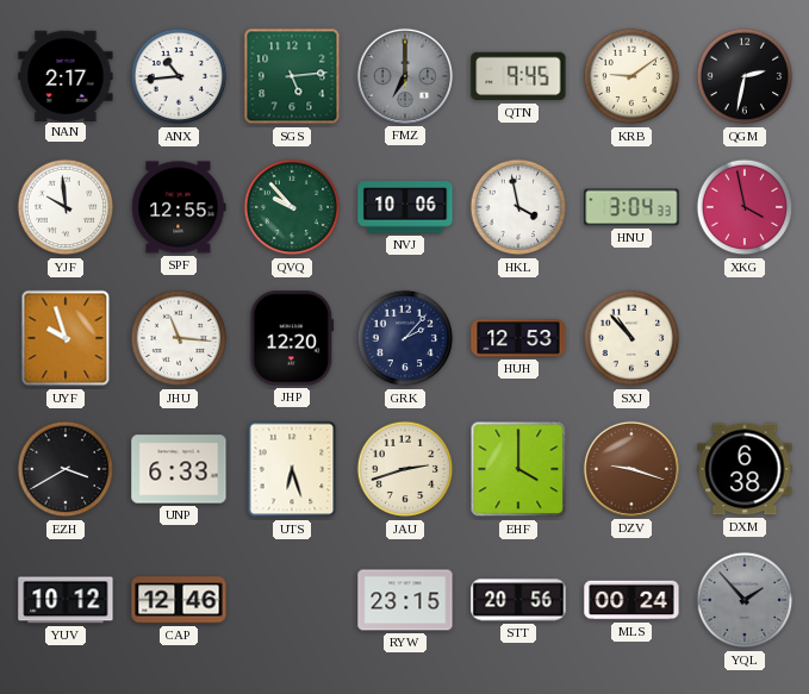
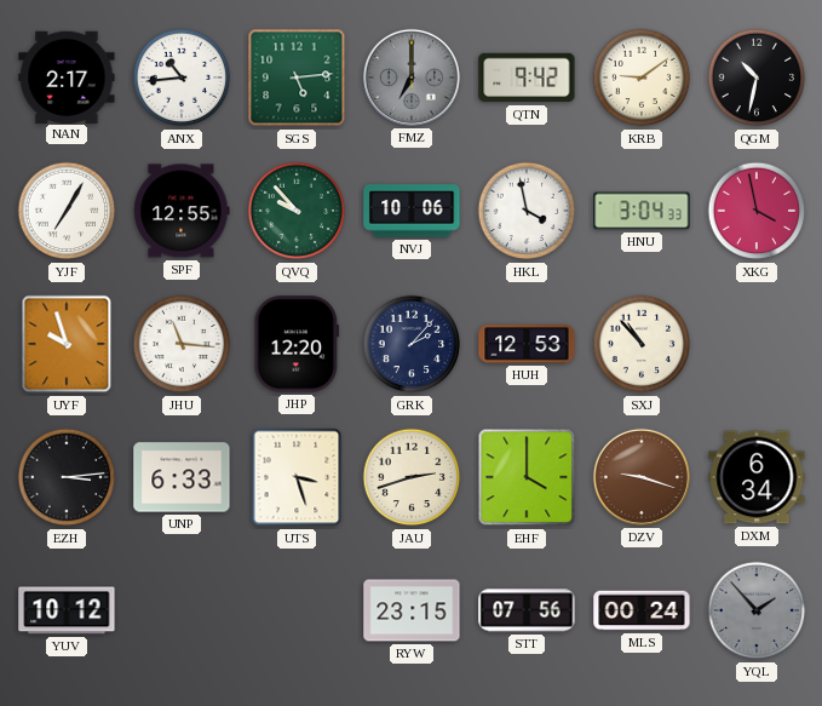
QTN: 9:45 -> 9:42
QGM: 2:32 -> 10:32
YJF: 9:59 -> 7:05
EZH: 3:40 -> 3:14
UTS: 6:27 -> 3:27
DXM: 6:38 -> 6:34
CAP: 12:46 -> none
STT: 20:56 -> 07:56
